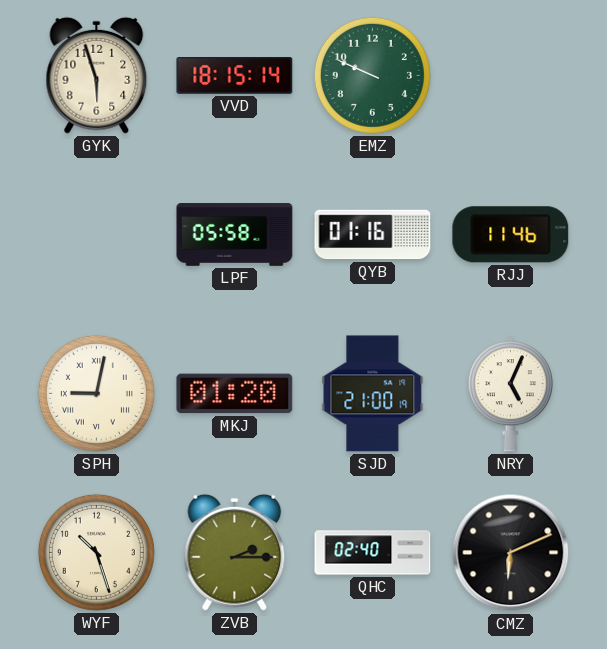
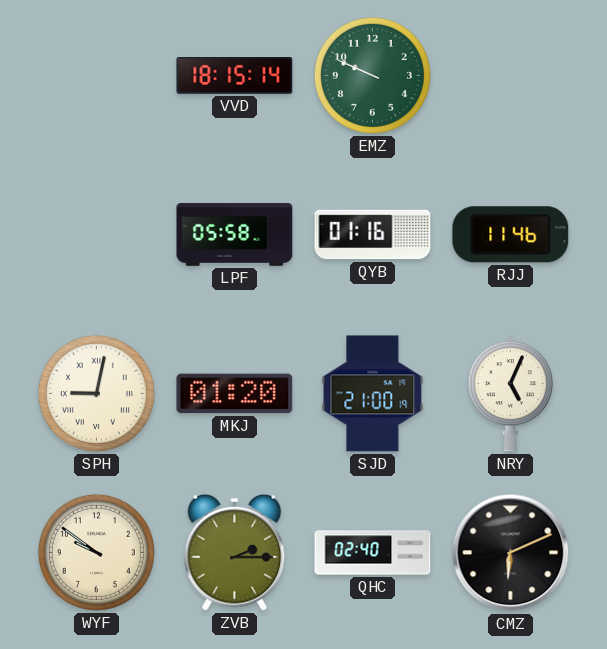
GYK: 5:57 -> none
WYF: 10:27 -> 9:51
